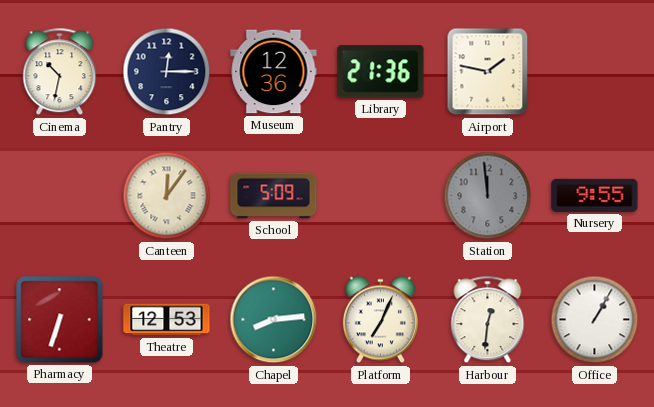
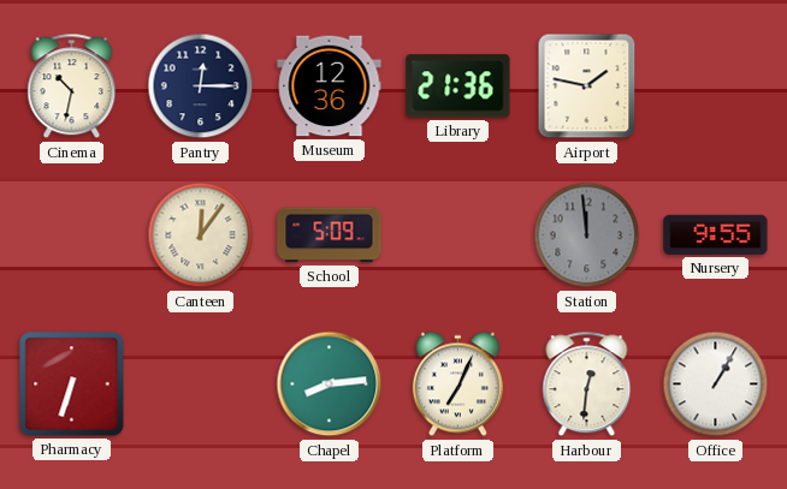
Theatre: 12:53 -> none
